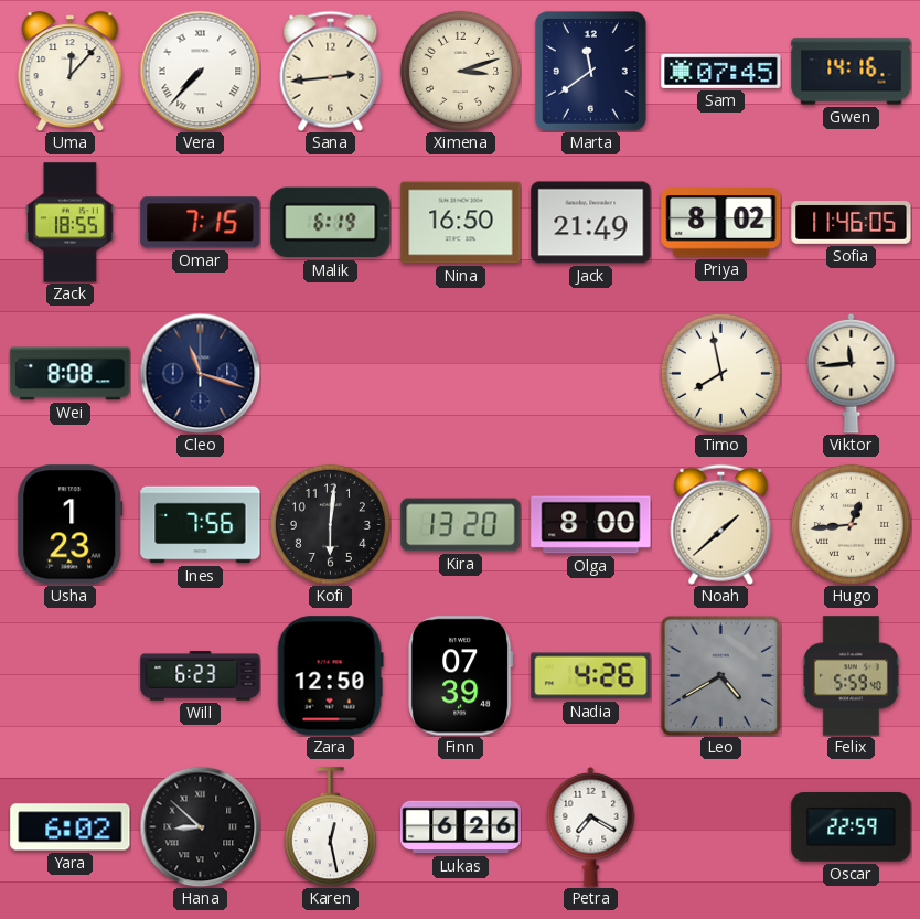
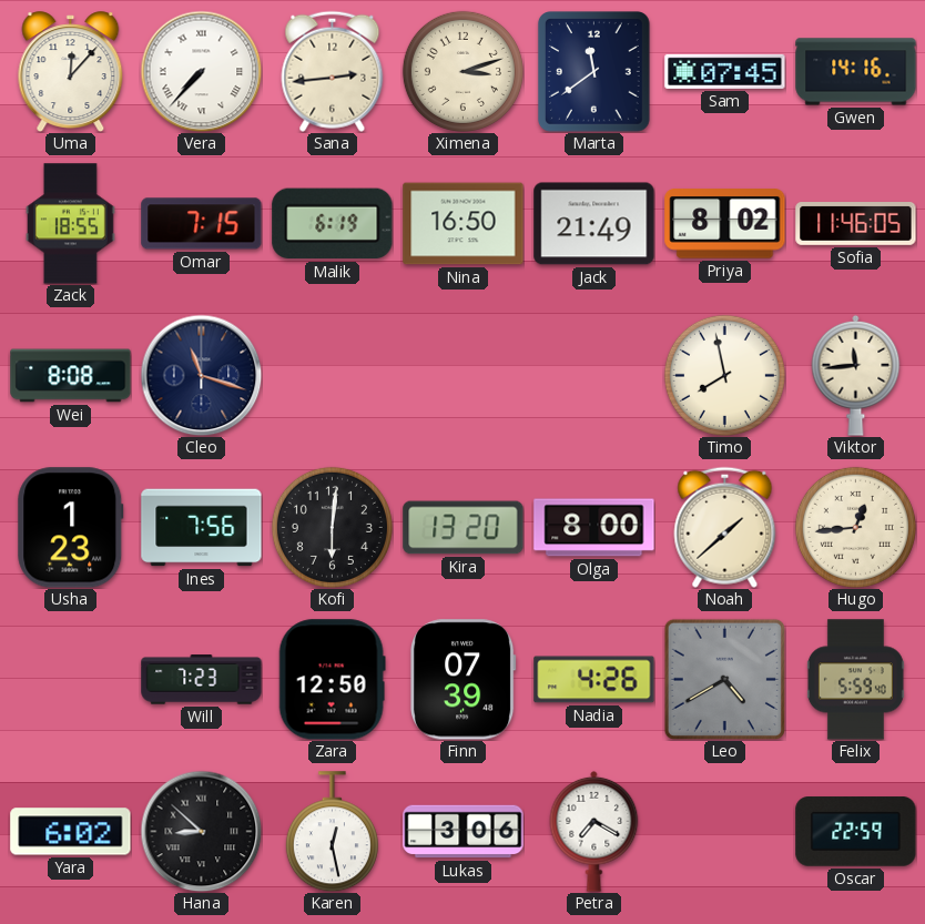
Will: 6:23 -> 7:23
Lukas: 6:26 -> 3:06
